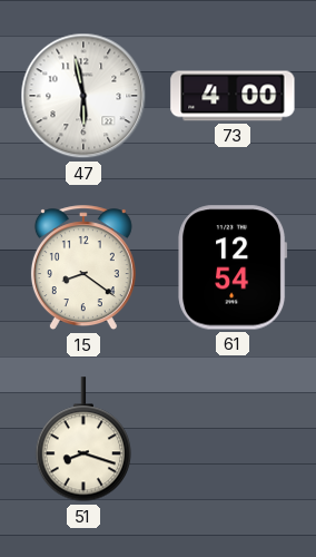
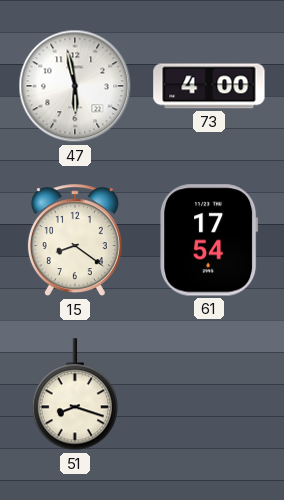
61: 12:54 -> 17:54
